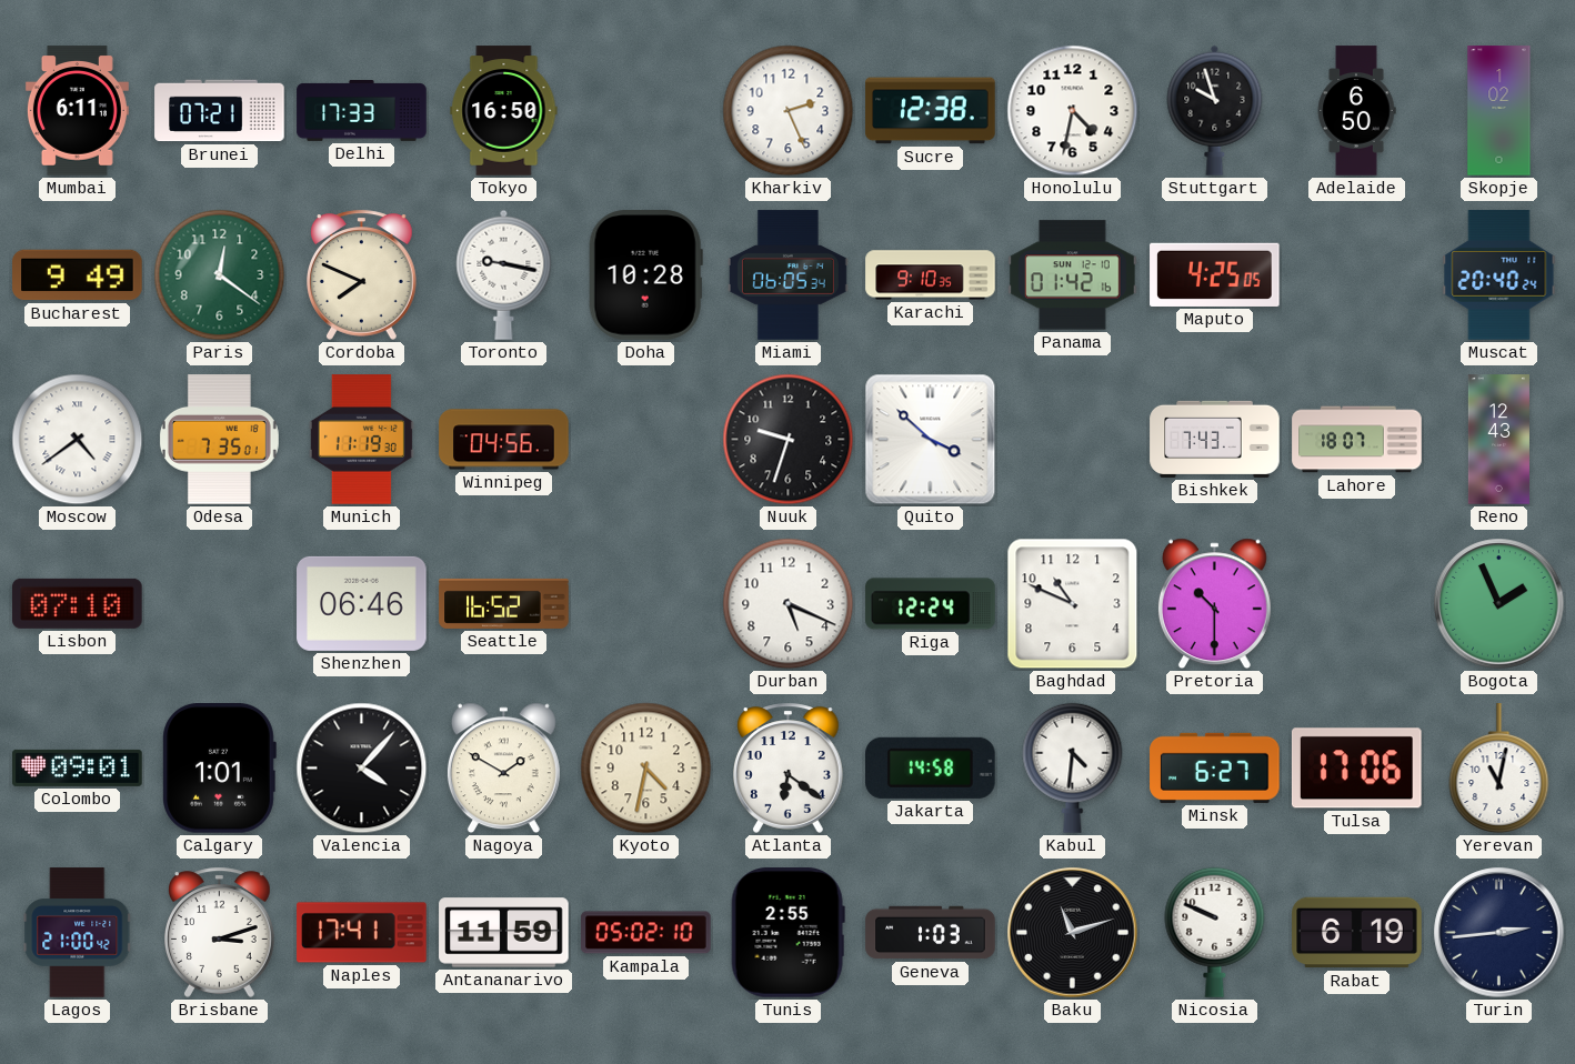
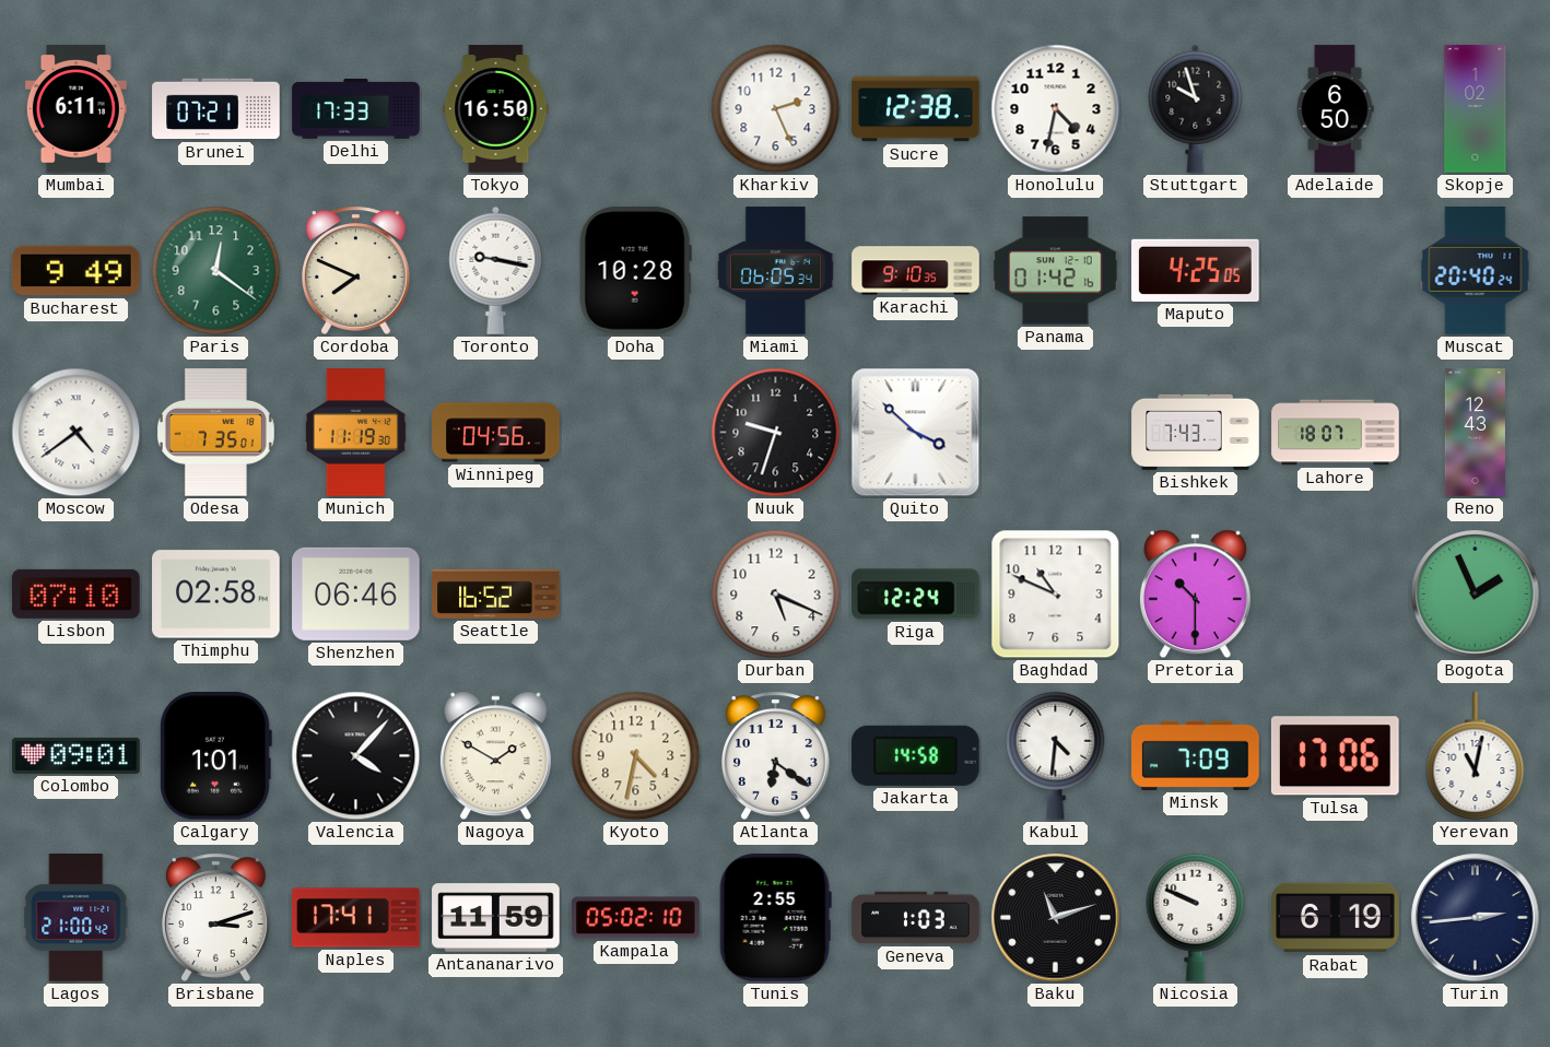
Thimphu: none -> 02:58
Minsk: 6:27 -> 7:09
